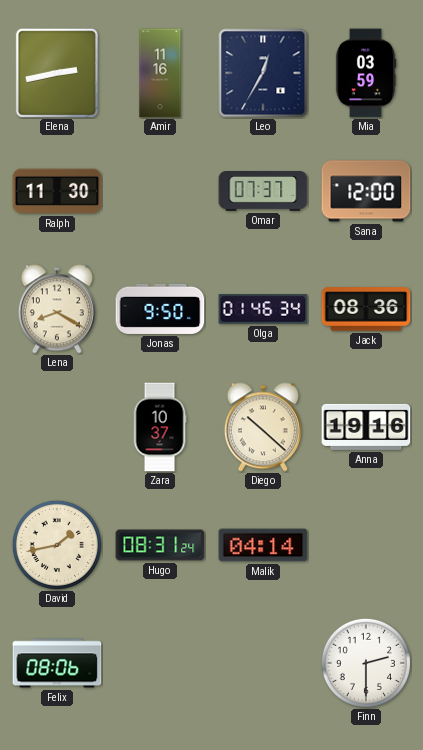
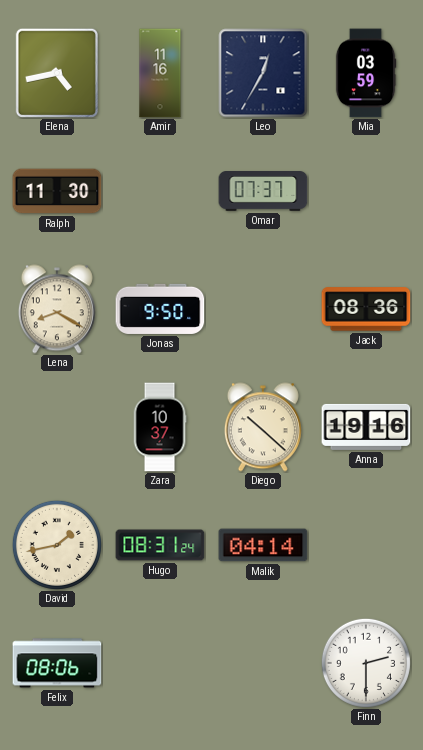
Elena: 2:43 -> 4:43
Sana: 12:00 -> none
Olga: 01:46 -> none
